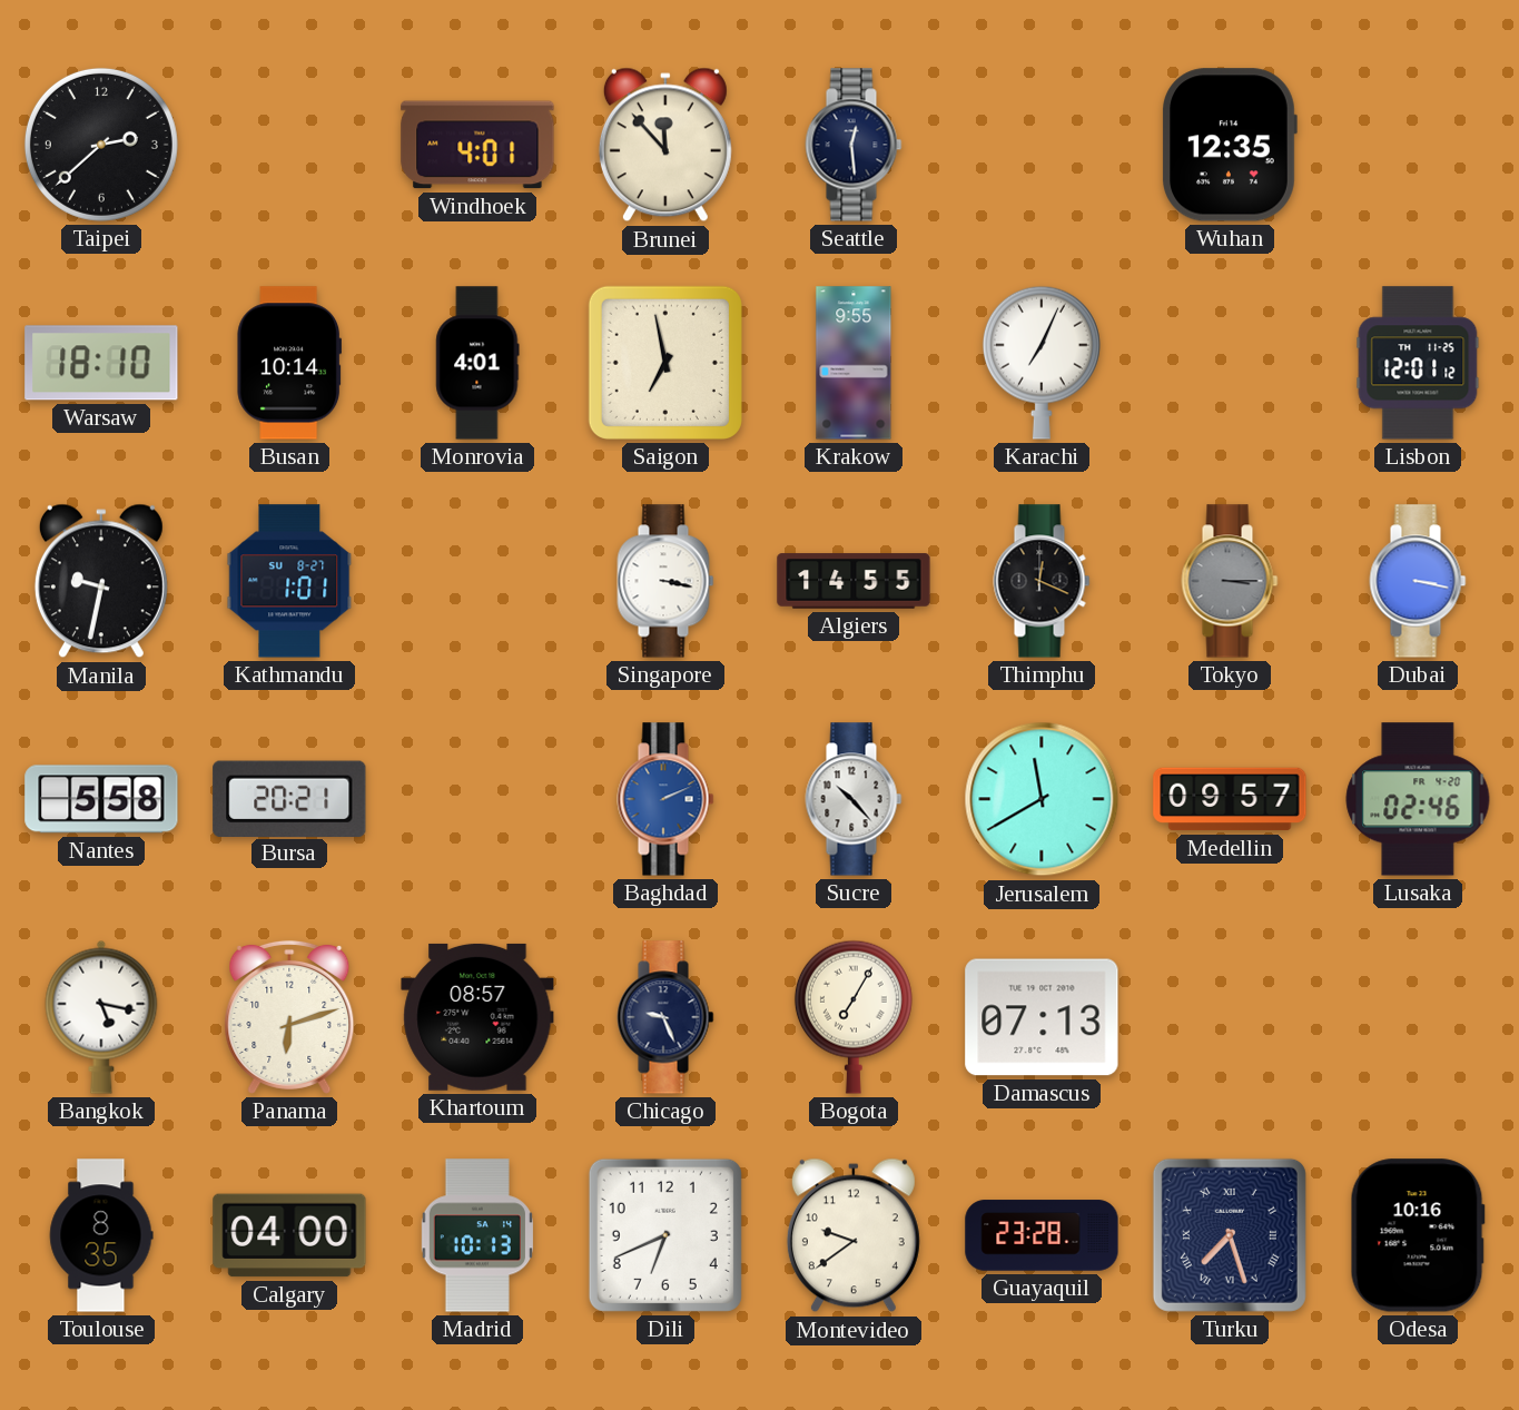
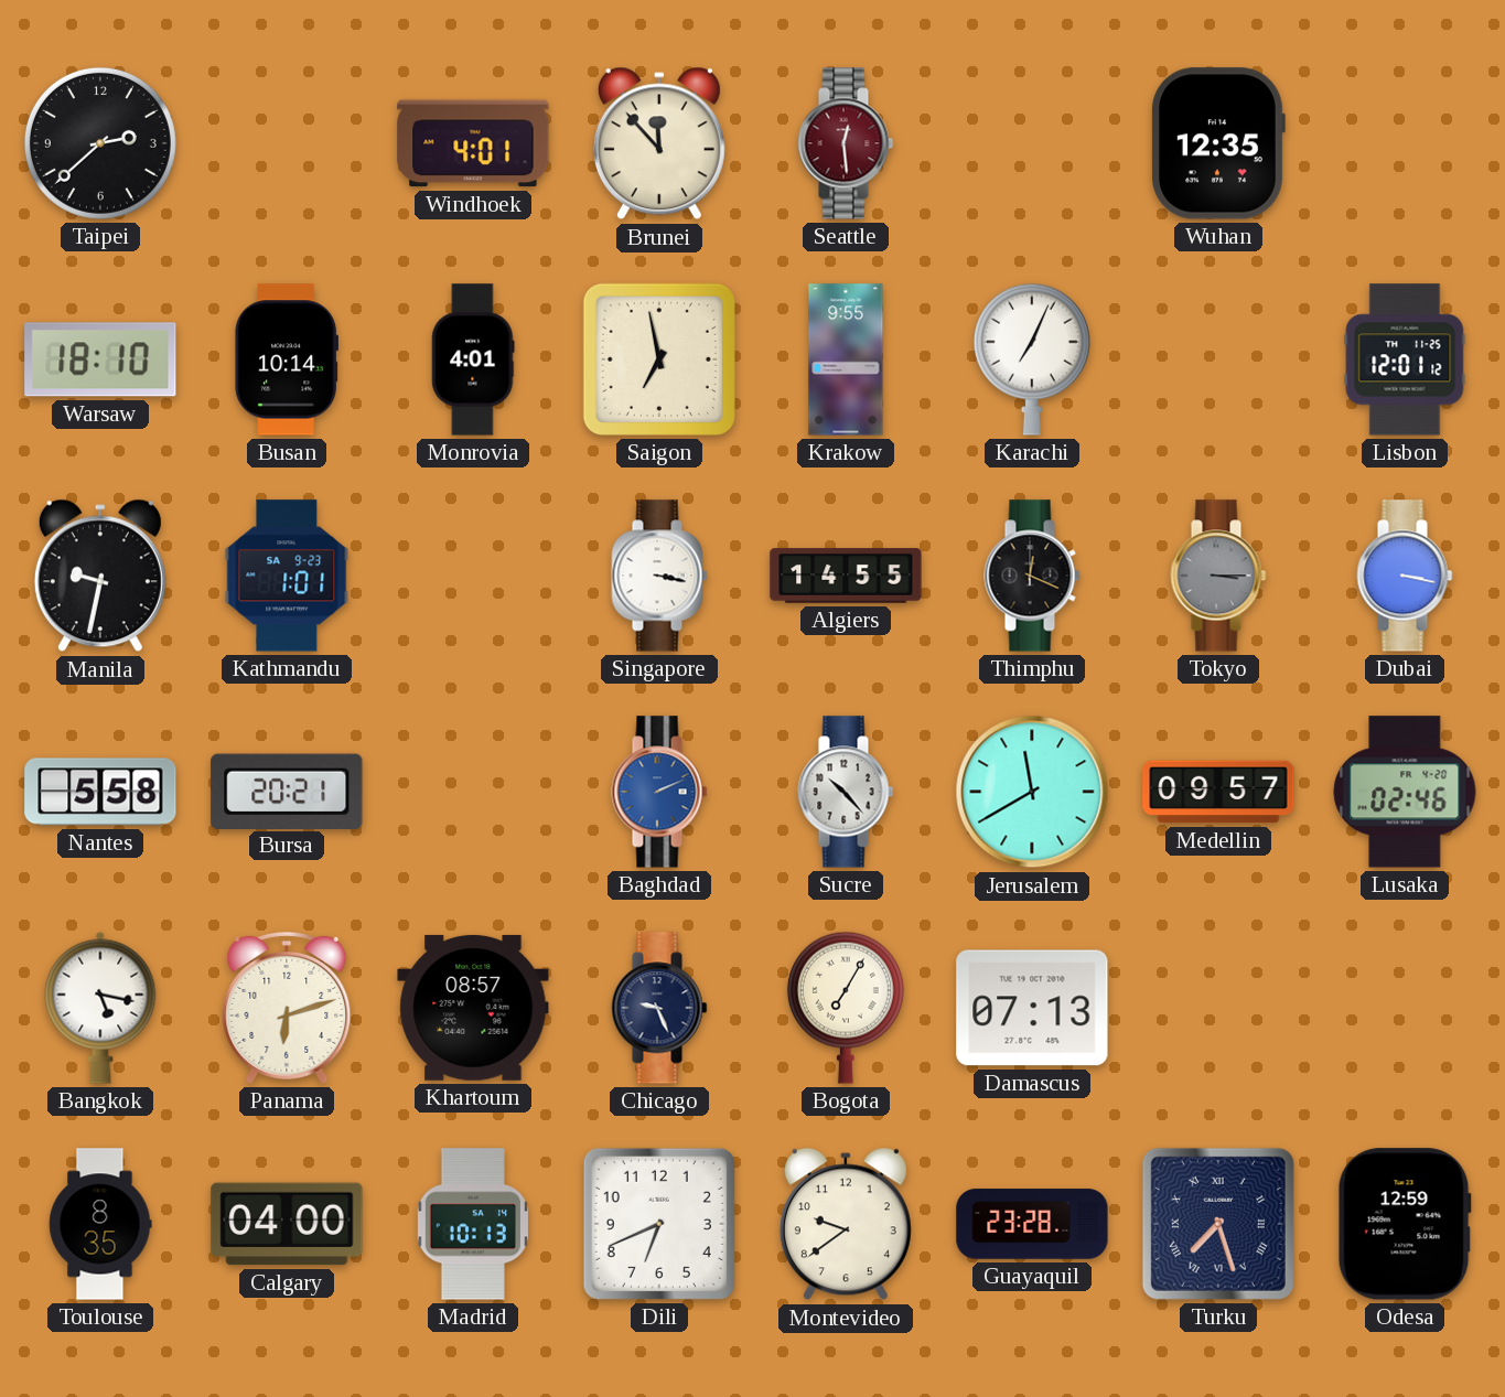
Seattle dial: navy -> burgundy
Kathmandu date: SU 8-27 -> SA 9-23
Odesa: 10:16 -> 12:59
